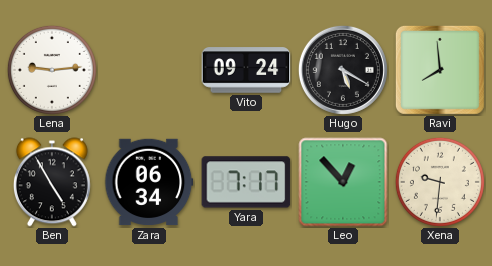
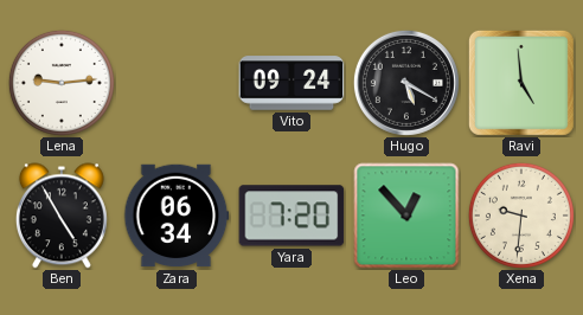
Ravi: 7:59 -> 4:59
Yara: 7:17 -> 7:20
